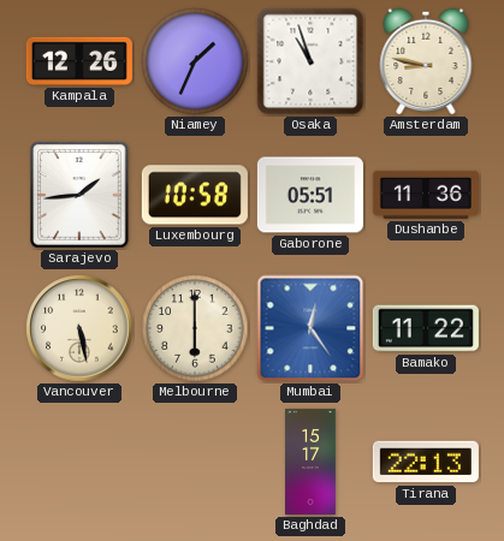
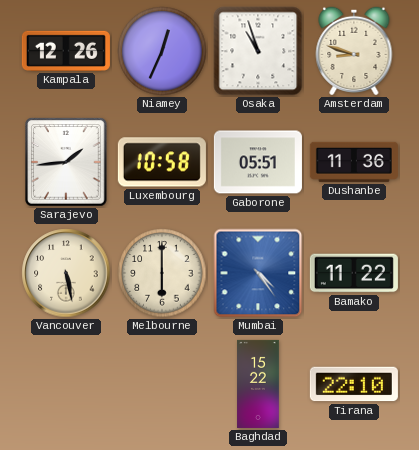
Niamey: 1:34 -> 12:34
Amsterdam: 8:47 -> 8:48
Mumbai: 12:24 -> 4:24
Baghdad: 15:17 -> 15:22
Tirana: 22:13 -> 22:10
